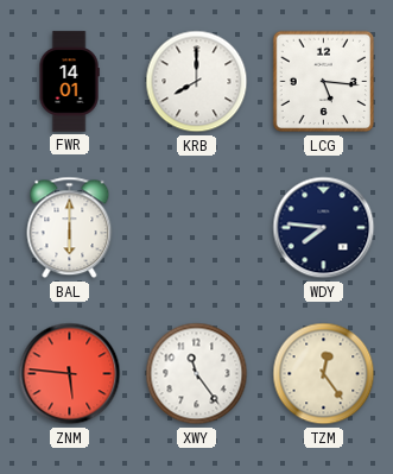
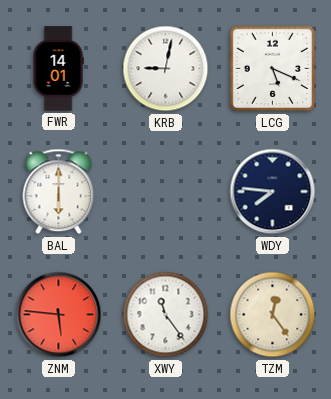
KRB: 8:00 -> 9:02
LCG: 5:16 -> 5:19
